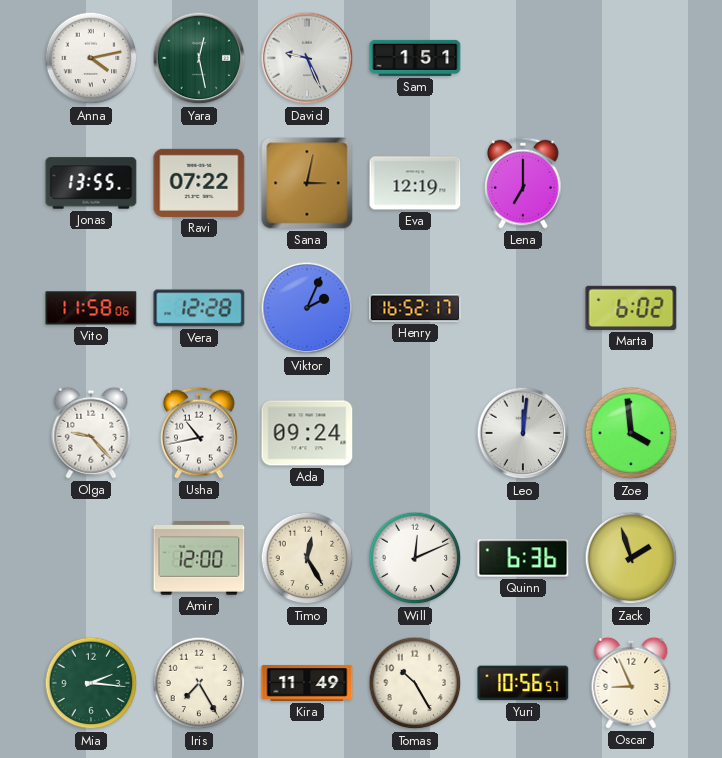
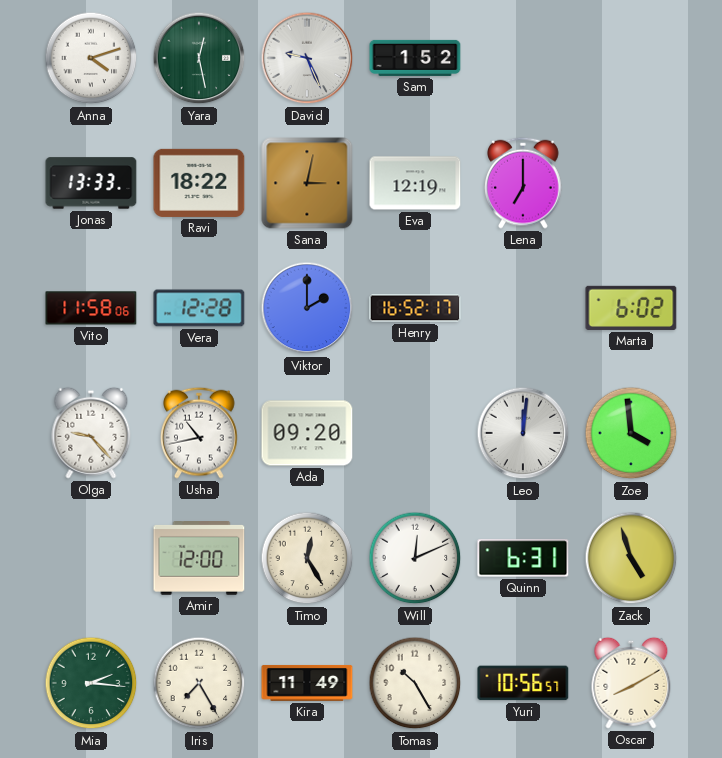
Anna: 4:13 -> 4:12
Sam: 1:51 -> 1:52
Jonas: 13:55 -> 13:33
Ravi: 07:22 -> 18:22
Viktor: 2:04 -> 2:00
Ada: 09:24 -> 09:20
Quinn: 6:36 -> 6:31
Zack: 1:57 -> 4:57
Oscar: 8:56 -> 8:10
